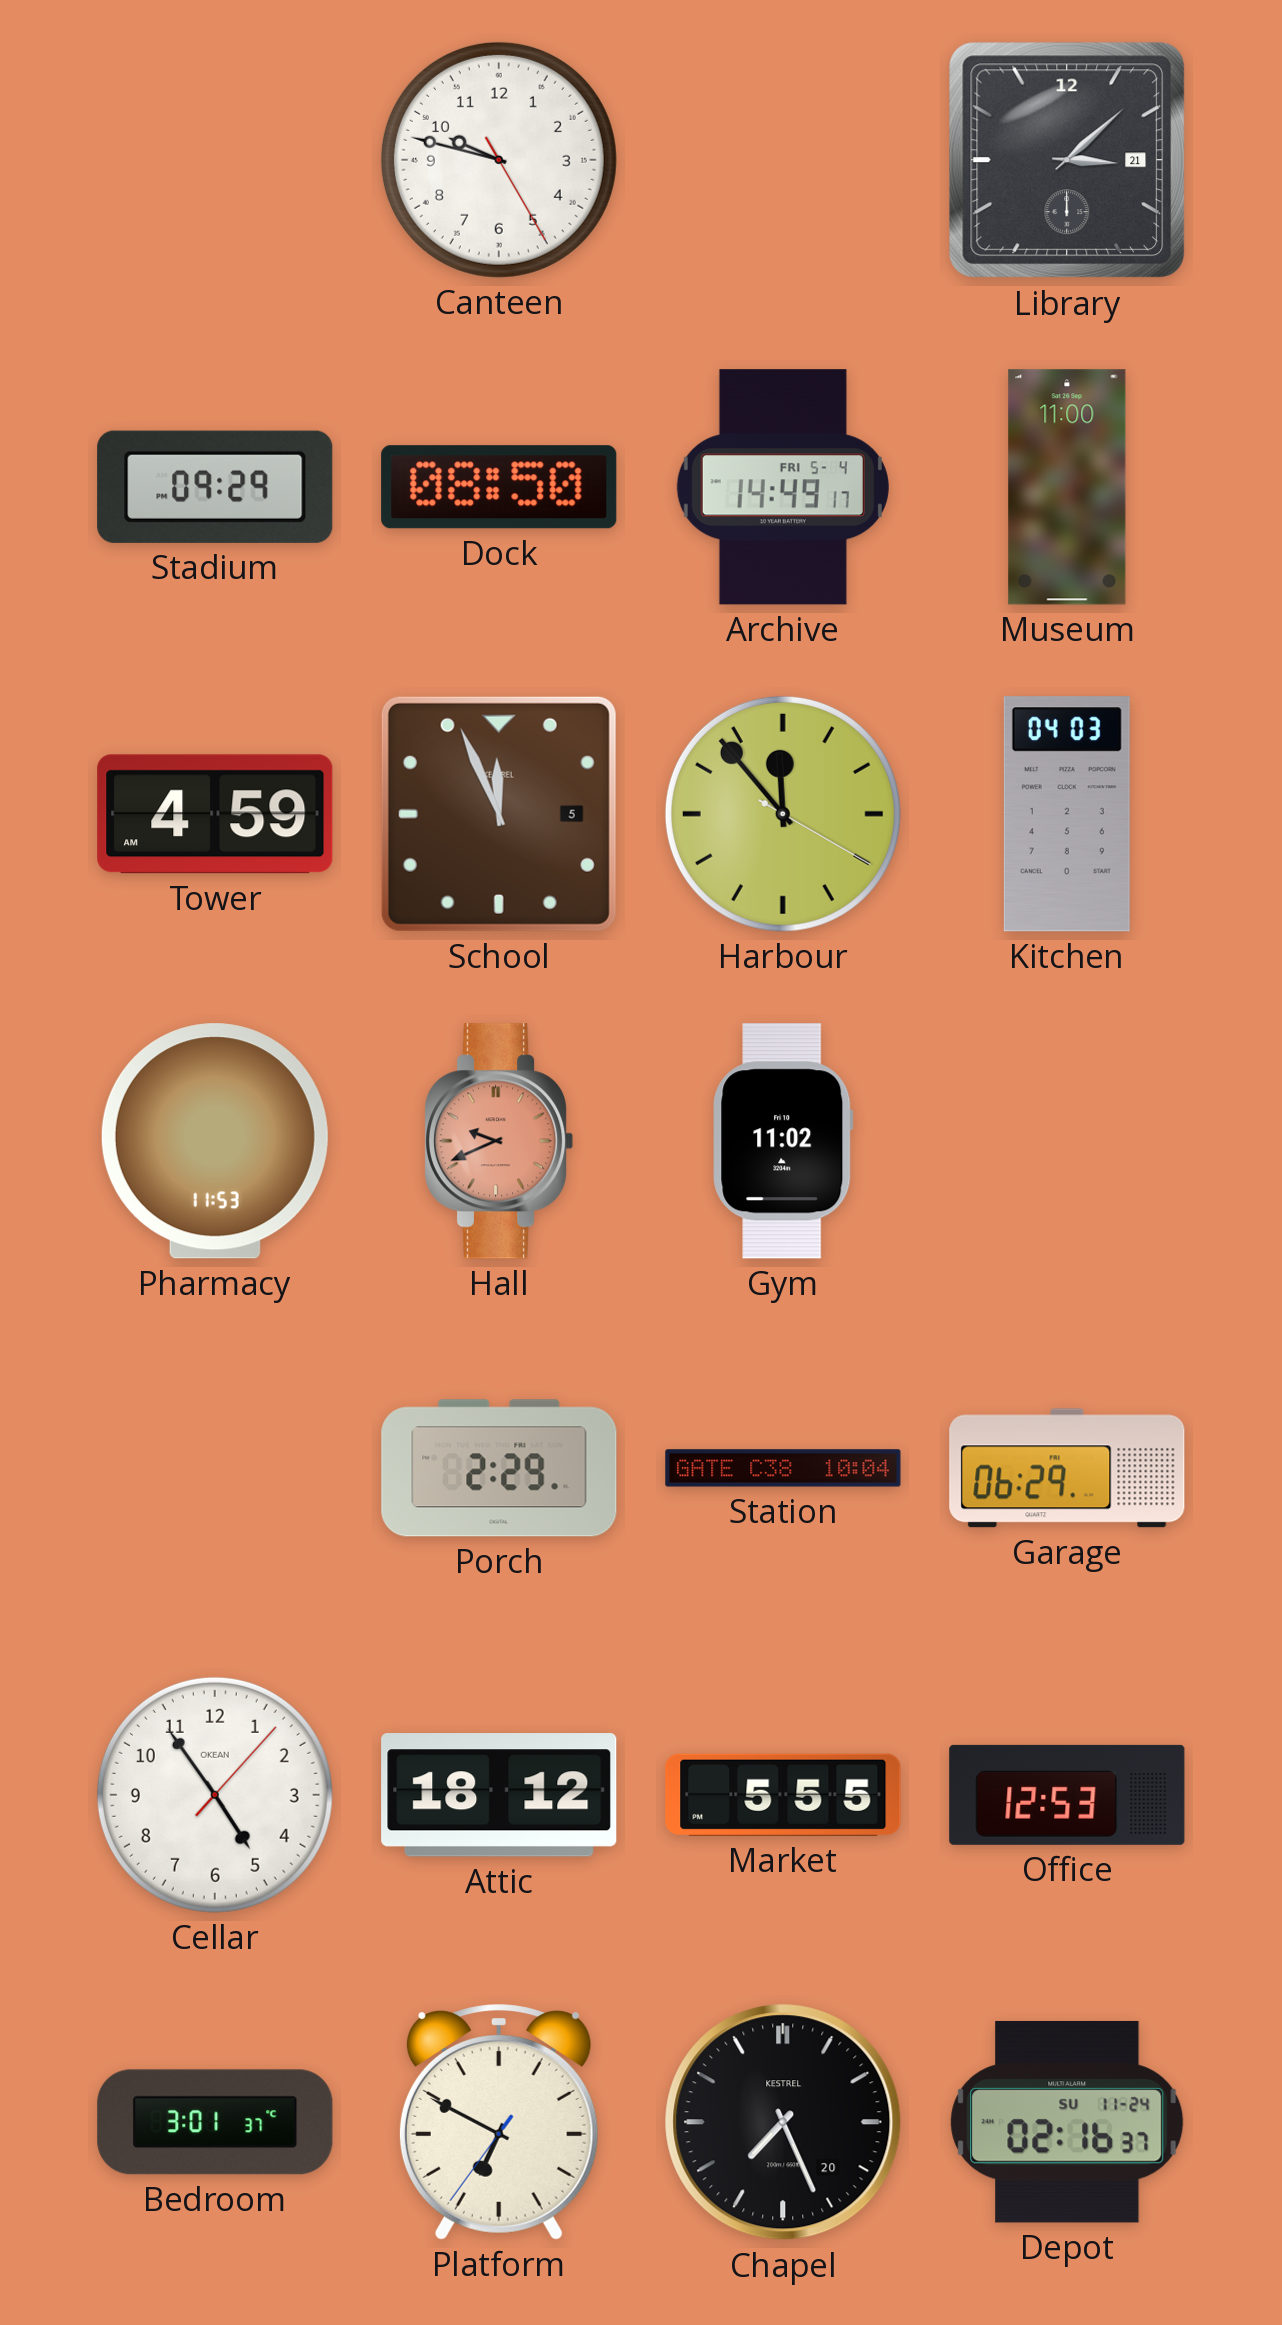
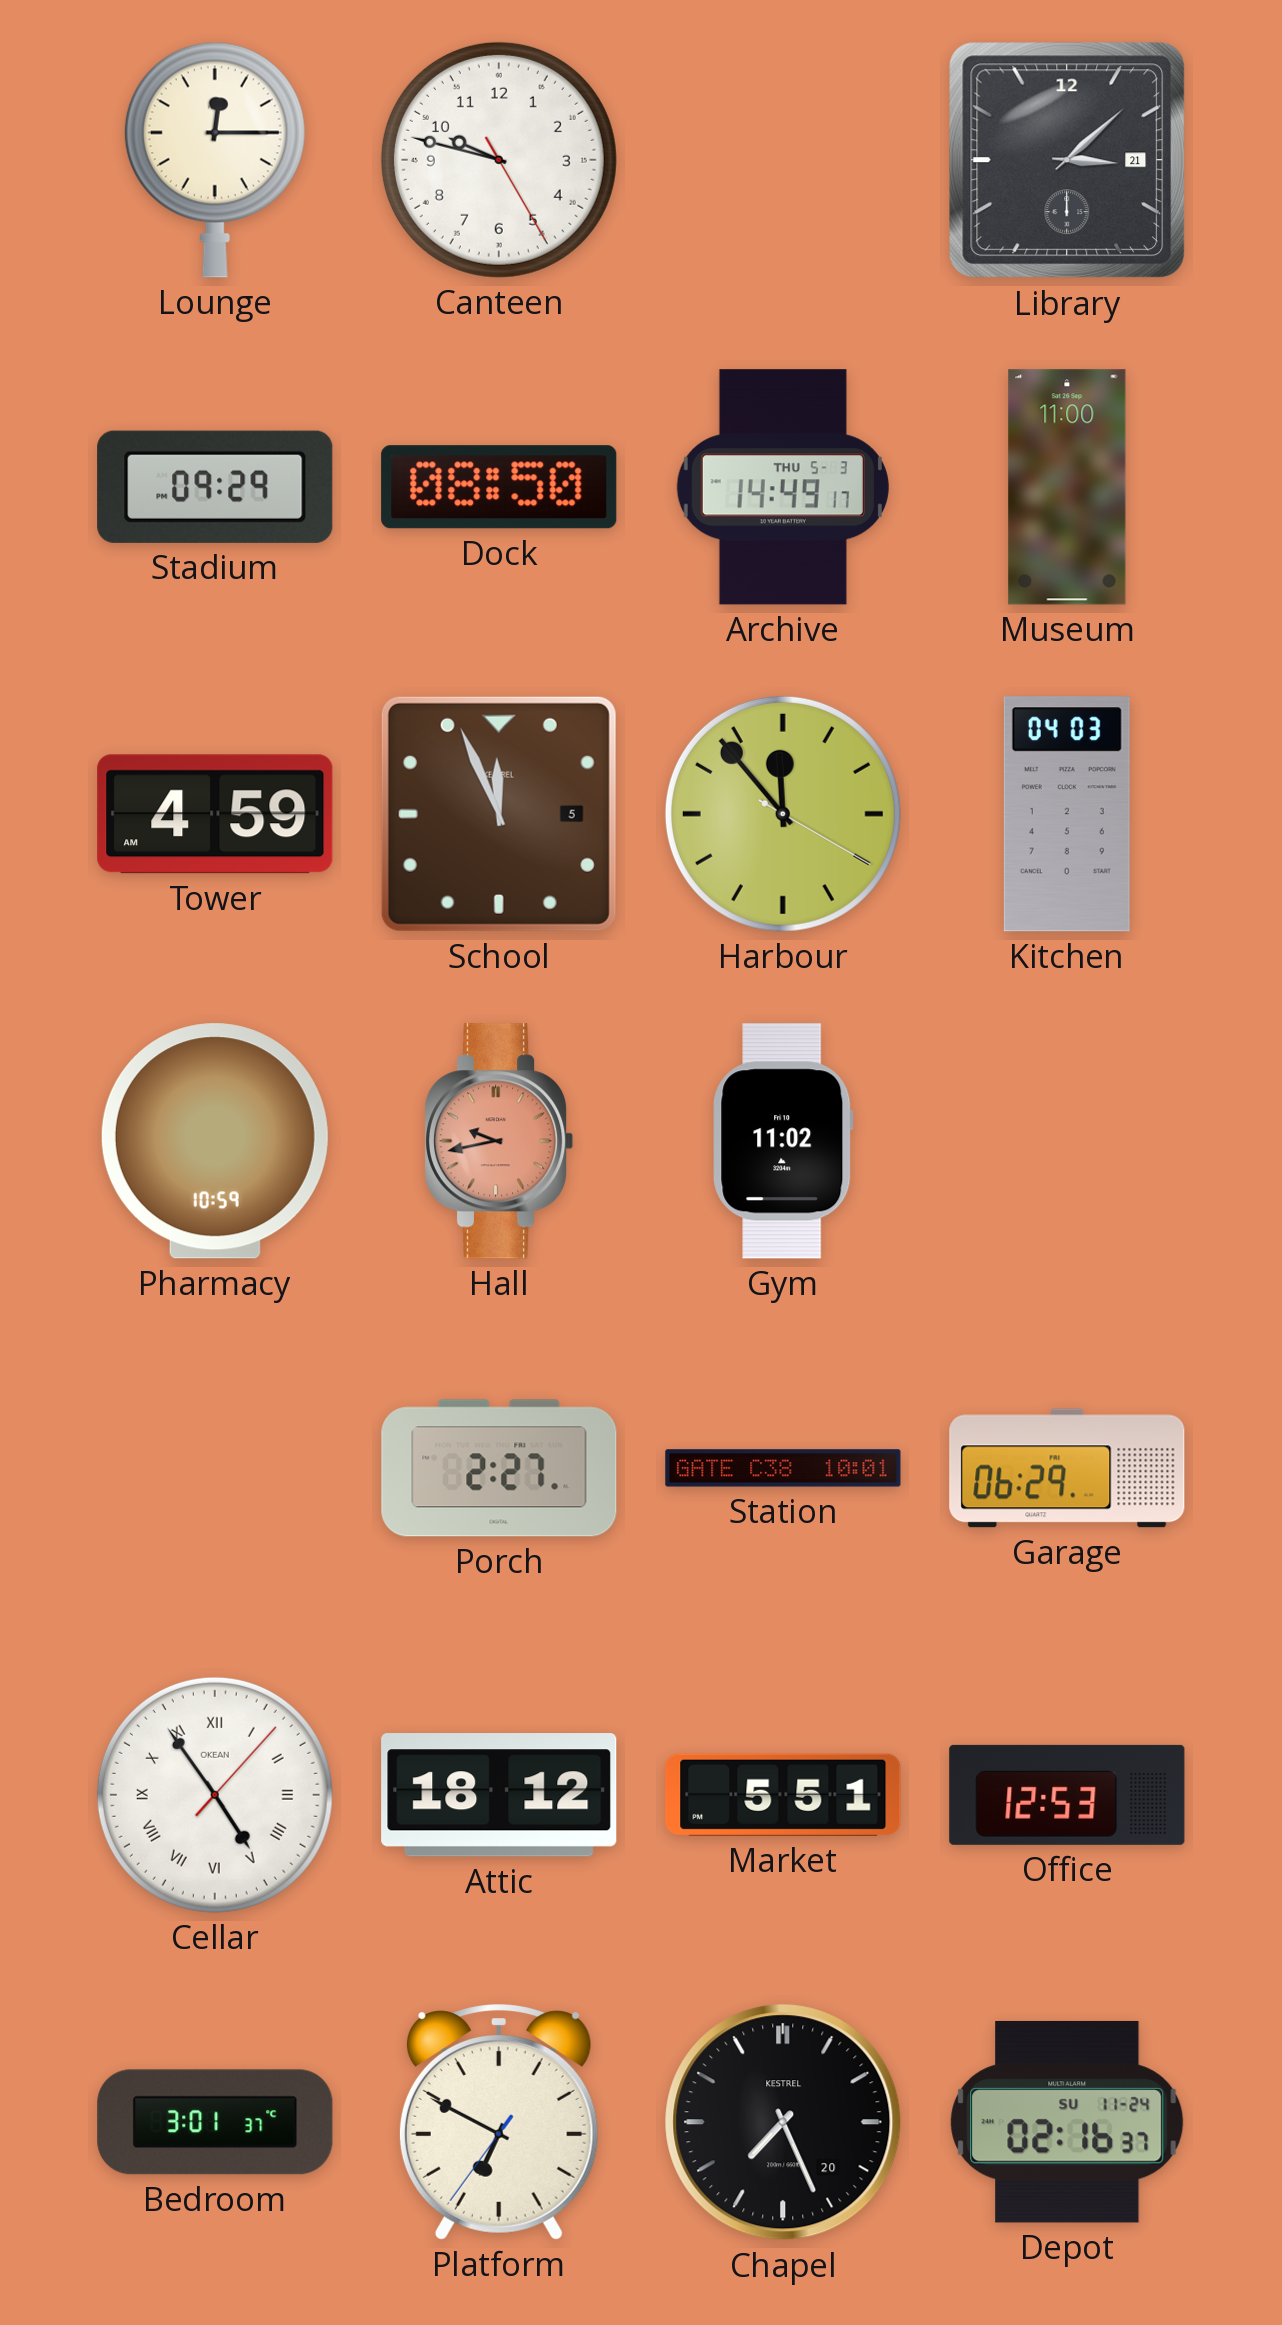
Lounge: none -> 12:15
Archive date: FRI 5-4 -> THU 5-3
Pharmacy: 11:53 -> 10:59
Hall: 9:41 -> 9:43
Porch: 2:29 -> 2:27
Station: 10:04 -> 10:01
Cellar numerals: Arabic -> Roman
Market: 5:55 -> 5:51
